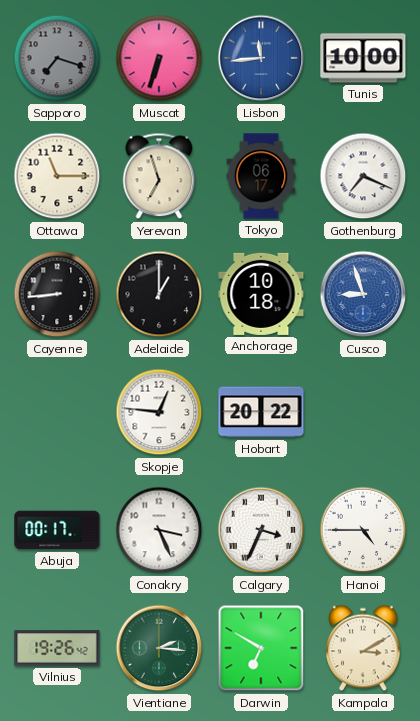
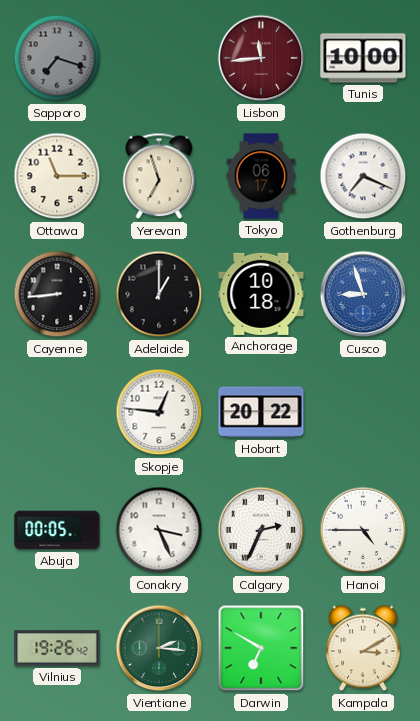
Muscat: 6:33 -> none
Lisbon dial: blue -> burgundy
Abuja: 00:17 -> 00:05
Calgary: 3:34 -> 2:34
